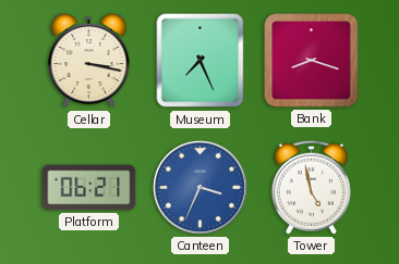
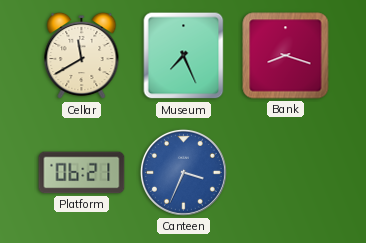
Cellar: 3:17 -> 11:40
Tower: 4:58 -> none
